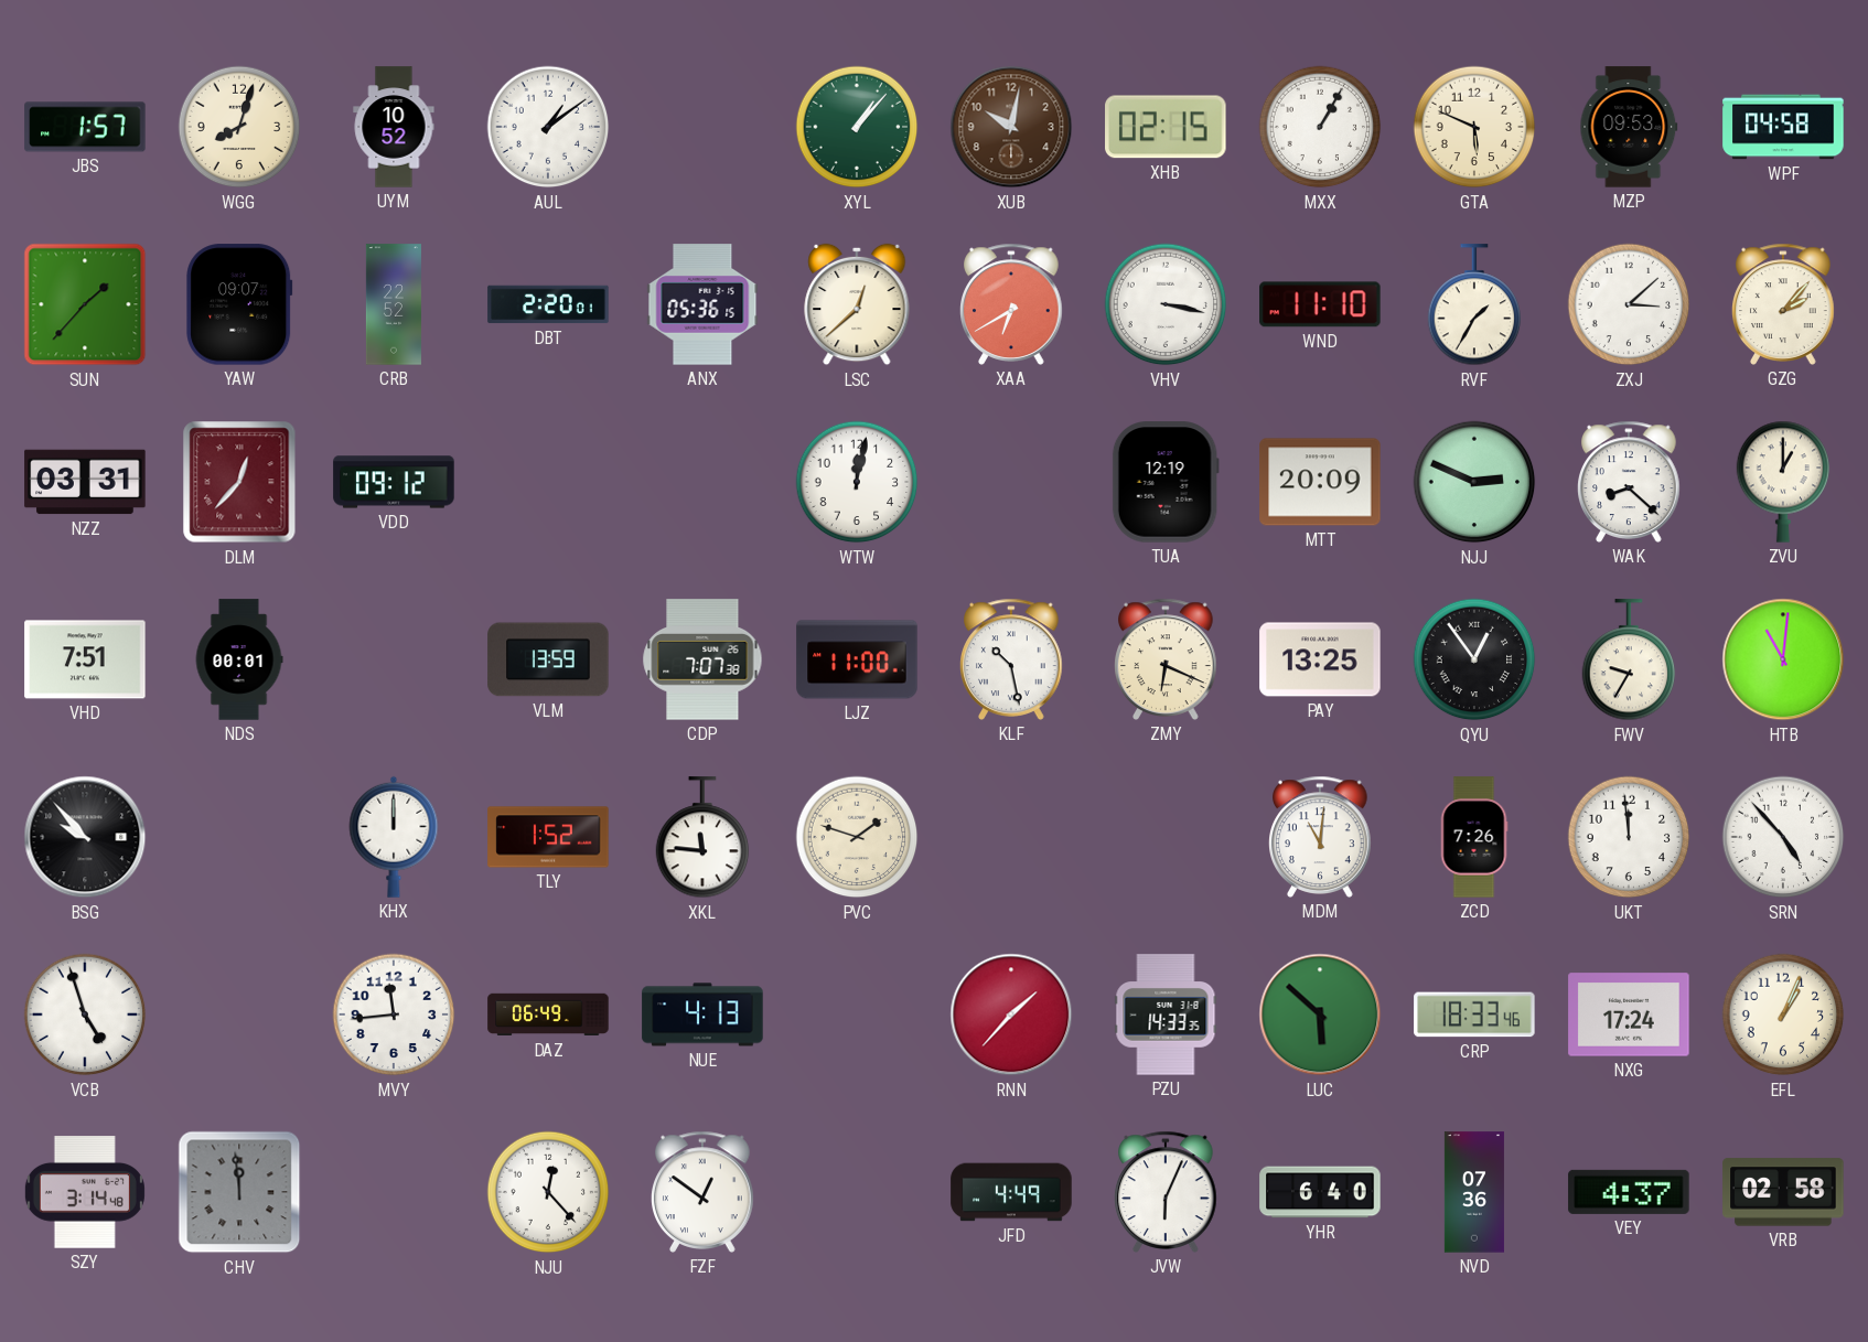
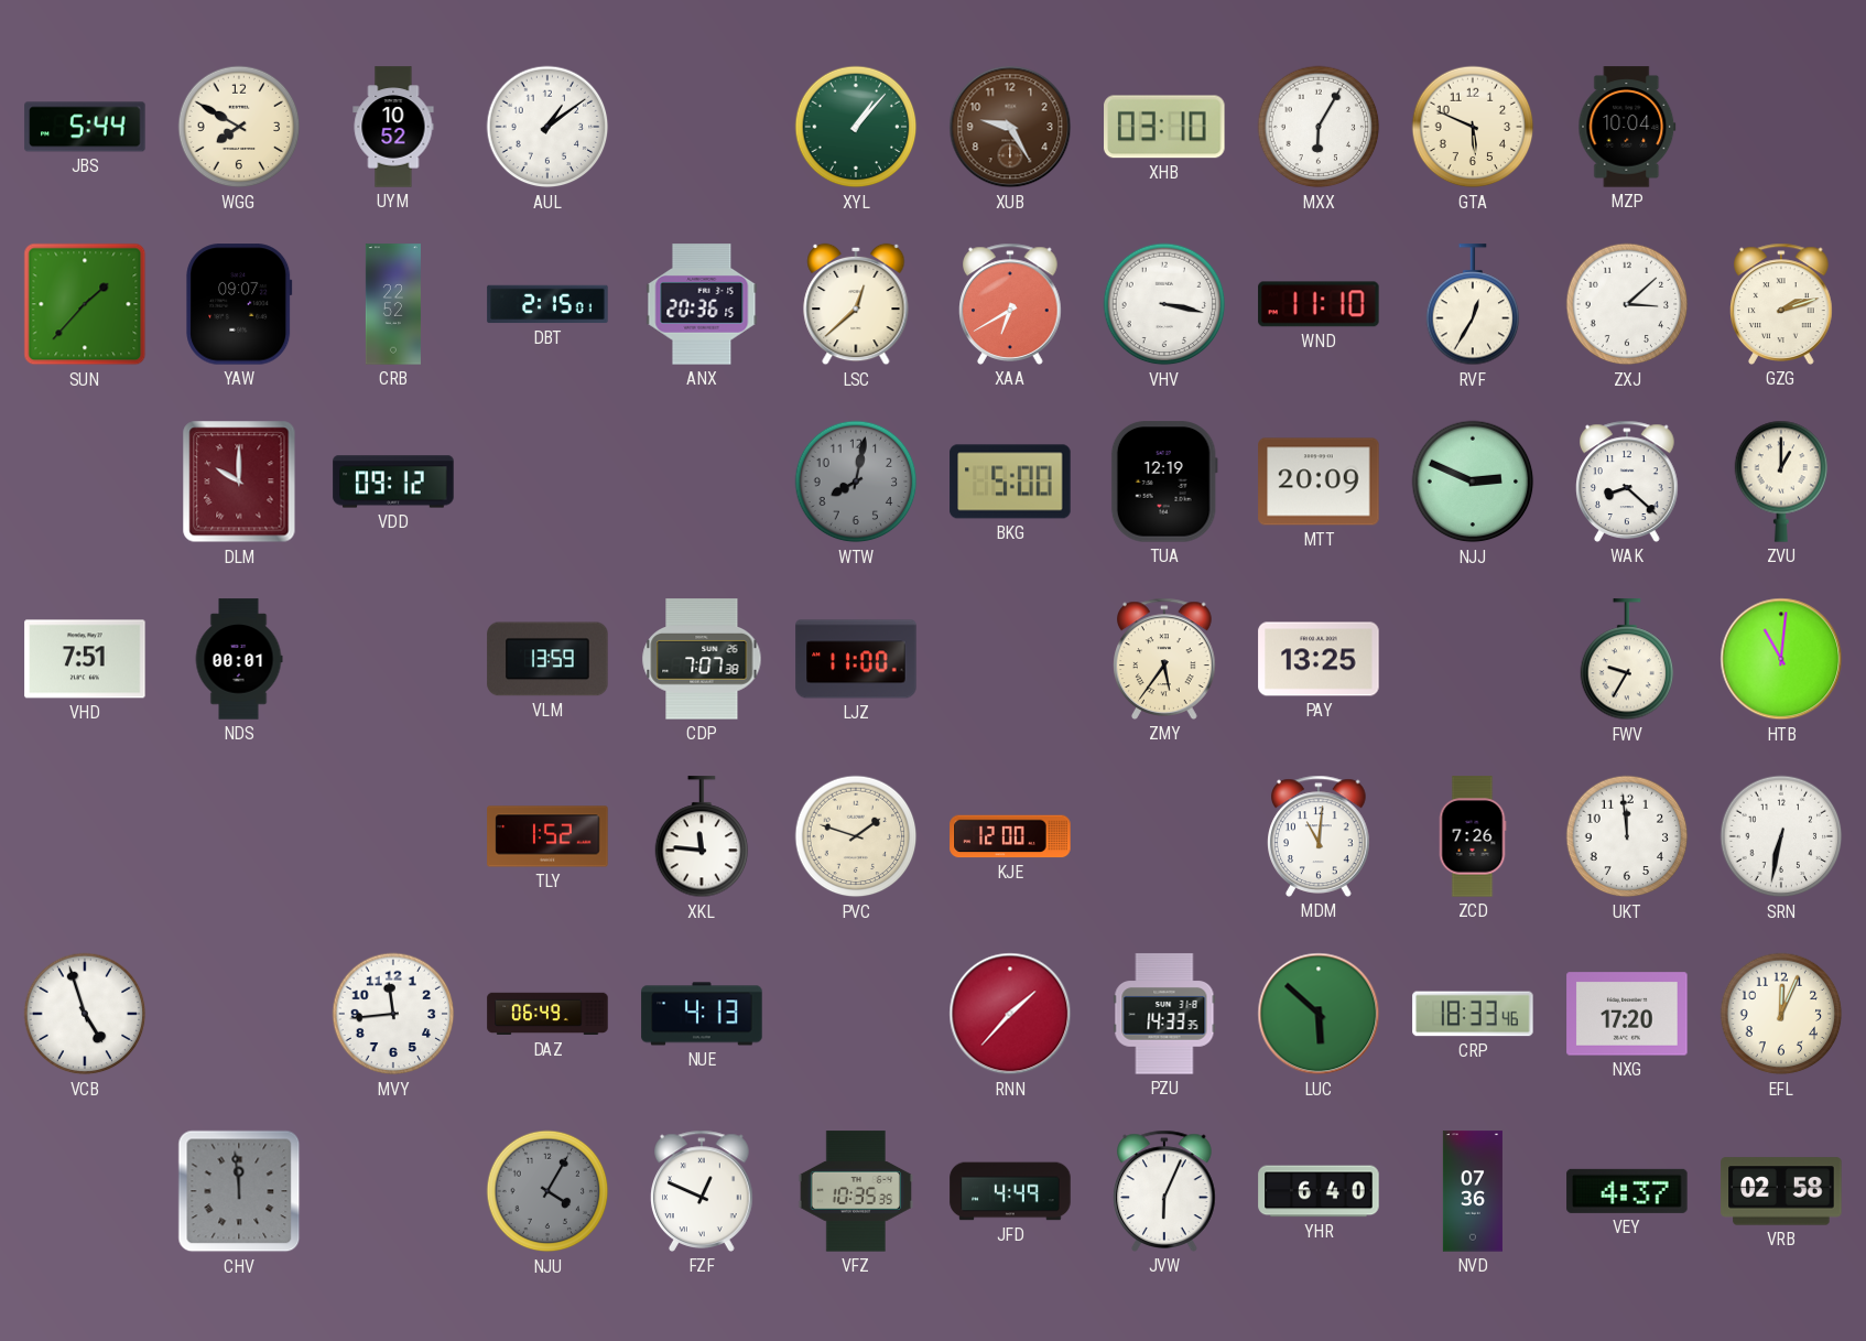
JBS: 1:57 -> 5:44
WGG: 8:03 -> 7:50
XUB: 10:02 -> 9:25
XHB: 02:15 -> 03:10
MXX: 1:05 -> 6:05
MZP: 09:53 -> 10:04
WPF: 04:58 -> none
DBT: 2:20 -> 2:15
ANX: 05:36 -> 20:36
RVF: 1:35 -> 12:35
GZG: 2:07 -> 2:12
NZZ: 03:31 -> none
DLM: 12:37 -> 10:00
WTW: 12:02 -> 8:02
WTW dial: white -> grey
BKG: none -> 5:00
KLF: 10:28 -> none
ZMY: 6:19 -> 5:36
QYU: 12:54 -> none
BSG: 9:53 -> none
KHX: 12:00 -> none
KJE: none -> 12:00
SRN: 4:53 -> 6:32
NXG: 17:24 -> 17:20
EFL: 1:04 -> 12:04
SZY: 3:14 -> none
NJU: 12:23 -> 4:05
NJU dial: white -> grey
FZF: 12:51 -> 12:49
VFZ: none -> 10:35
